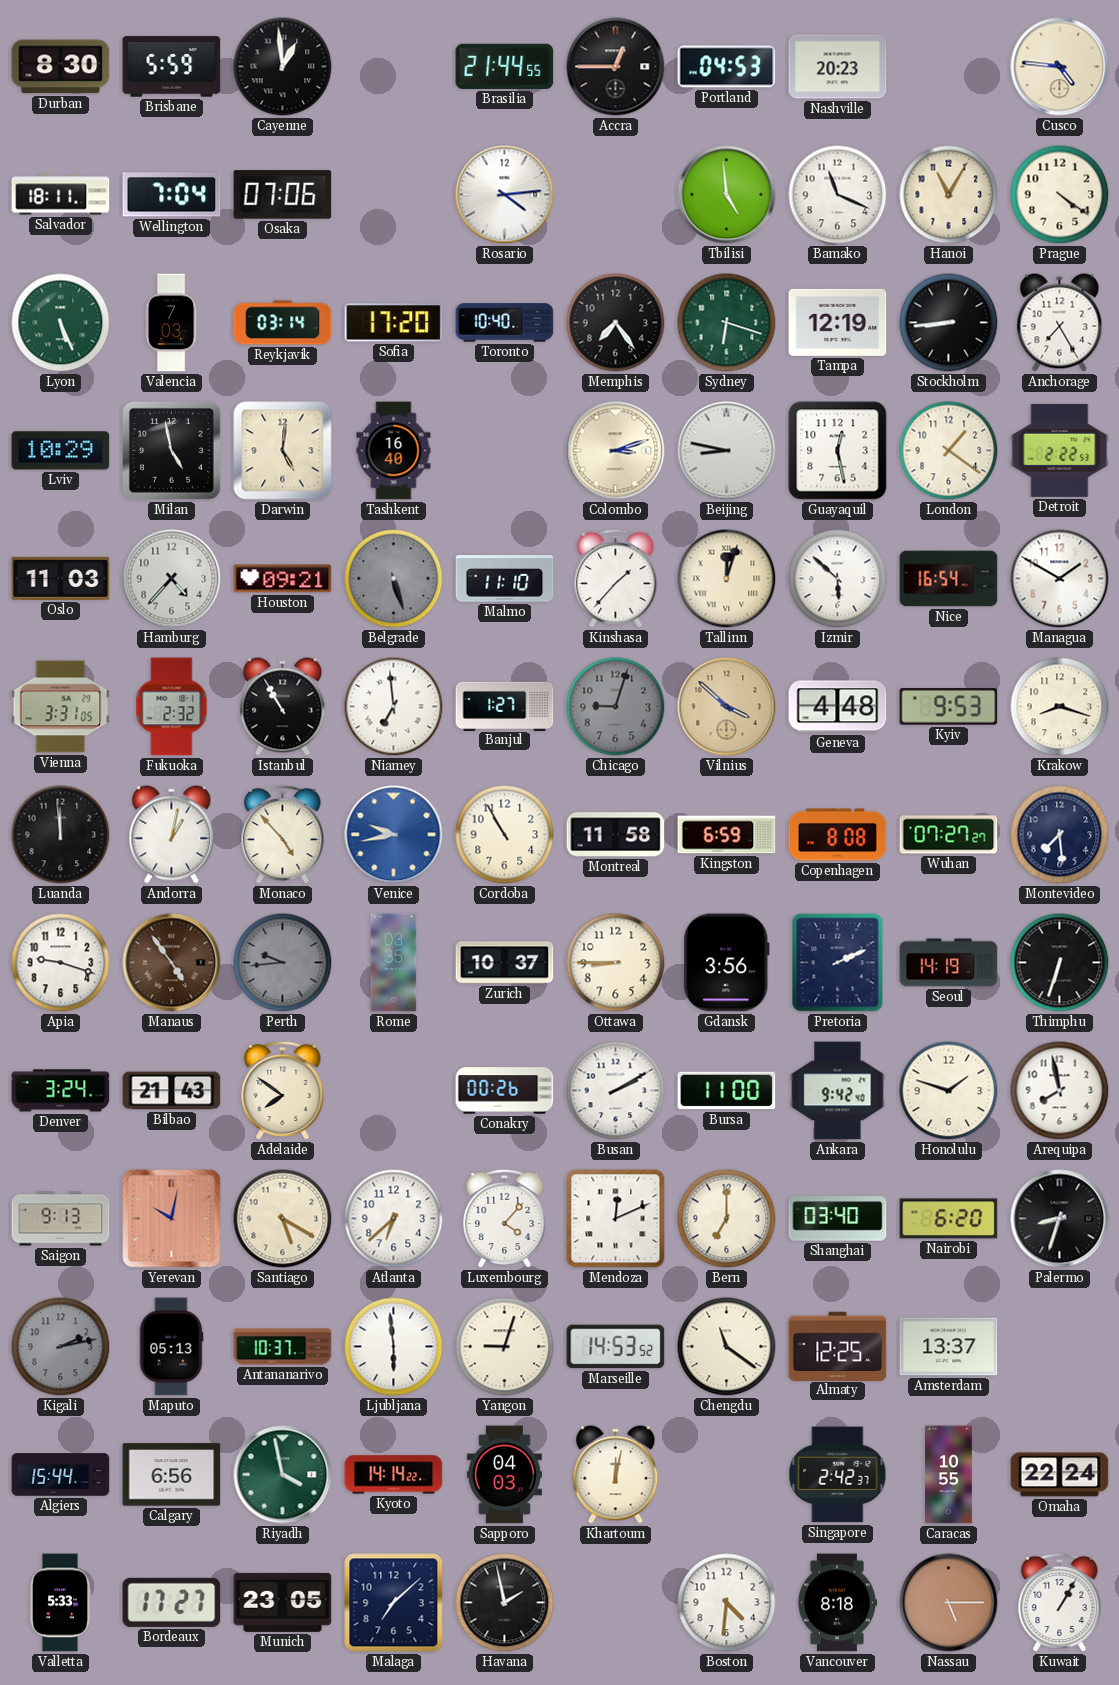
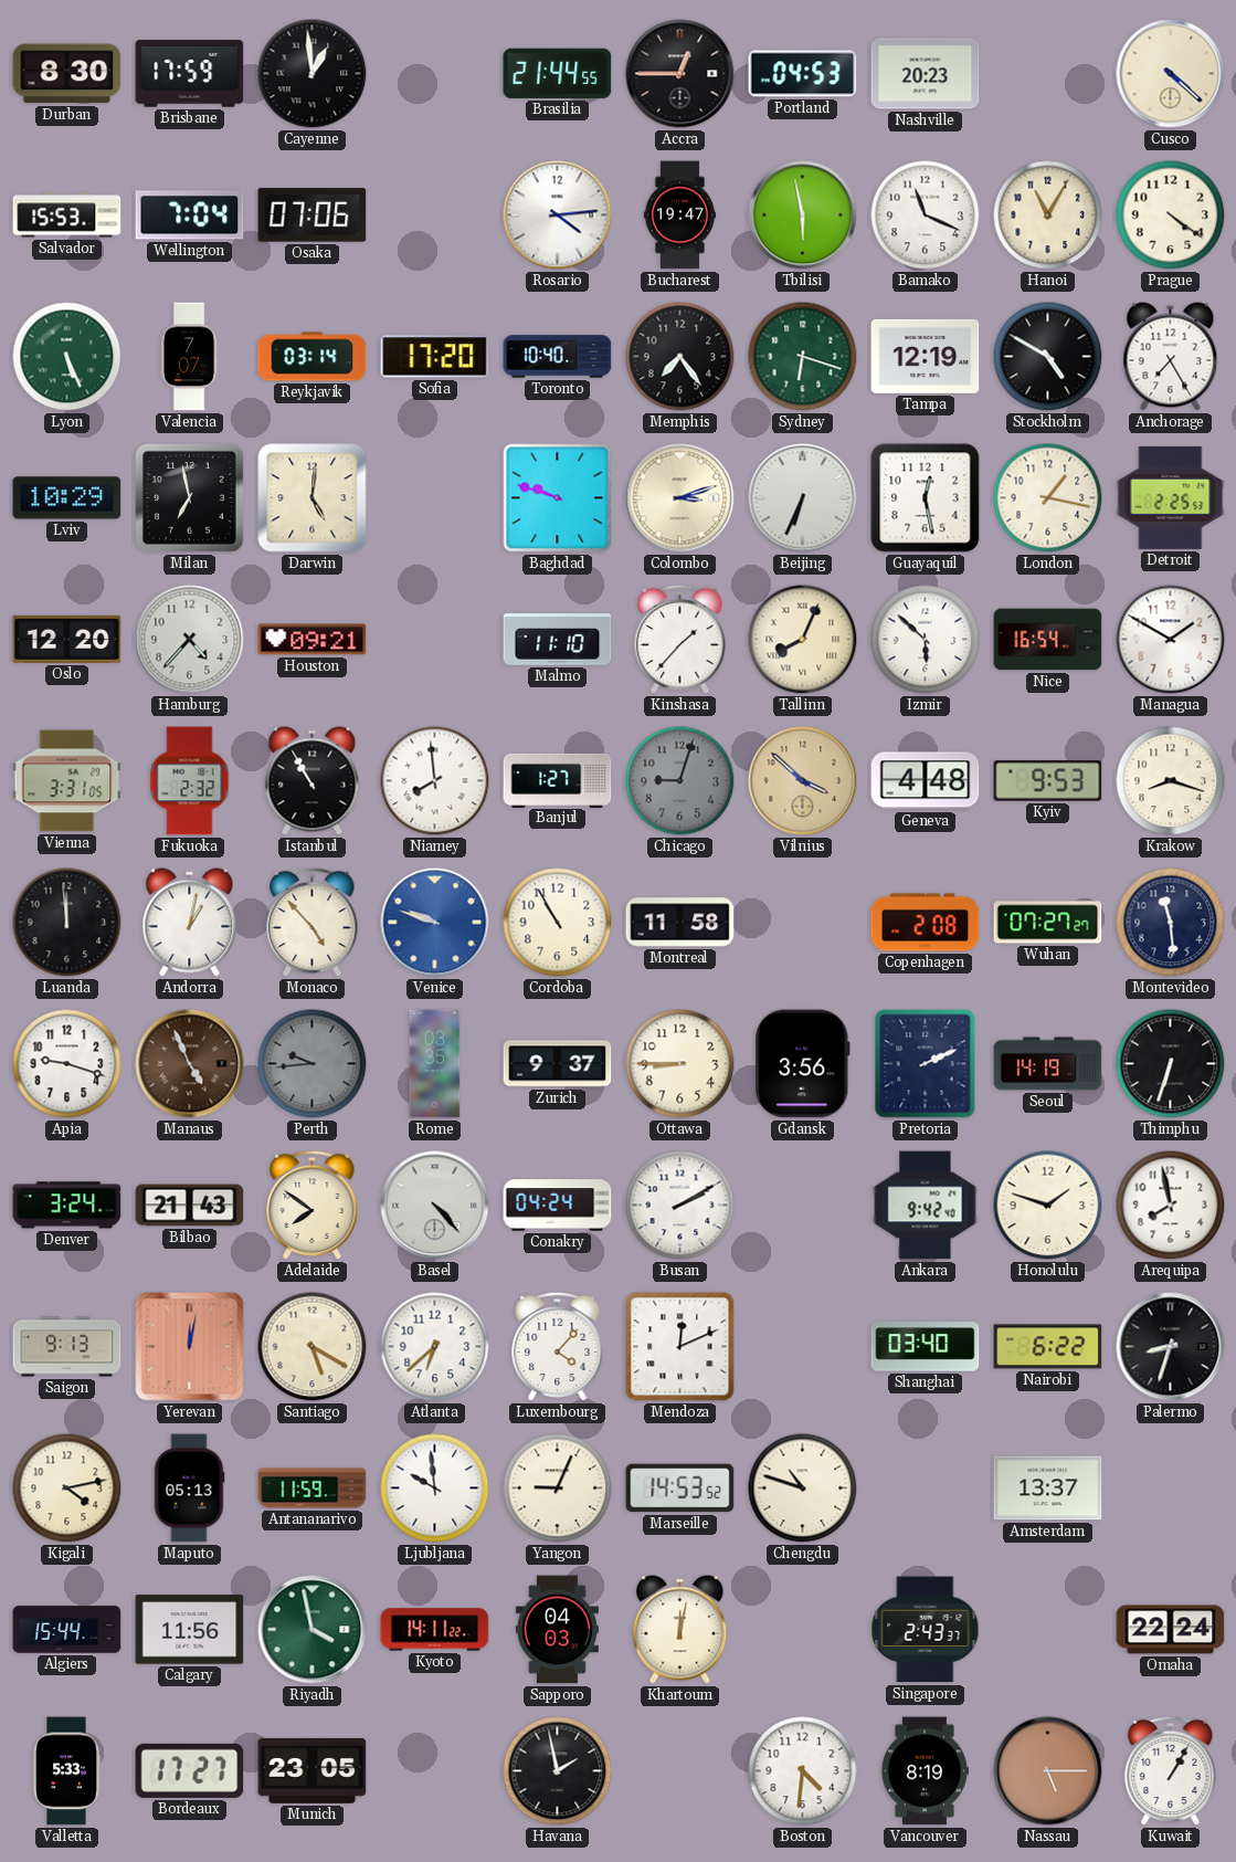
Brisbane: 5:59 -> 17:59
Cusco: 4:46 -> 4:22
Salvador: 18:11 -> 15:53
Bucharest: none -> 19:47
Tbilisi: 4:59 -> 5:58
Valencia: 7:03 -> 7:07
Stockholm: 8:44 -> 4:50
Milan: 4:58 -> 6:58
Tashkent: 16:40 -> none
Baghdad: none -> 9:48
Beijing: 8:47 -> 6:34
London: 1:21 -> 1:17
Detroit: 2:22 -> 2:25
Oslo: 11:03 -> 12:20
Belgrade: 5:27 -> none
Tallinn: 12:03 -> 8:04
Niamey: 6:59 -> 7:59
Venice: 9:43 -> 9:48
Kingston: 6:59 -> none
Copenhagen: 8:08 -> 2:08
Montevideo: 7:29 -> 11:29
Manaus: 4:54 -> 4:56
Zurich: 10:37 -> 9:37
Basel: none -> 4:23
Conakry: 00:26 -> 04:24
Bursa: 11:00 -> none
Yerevan: 10:02 -> 12:02
Bern: 7:00 -> none
Nairobi: 6:20 -> 6:22
Kigali: 2:13 -> 4:13
Kigali dial: grey -> cream
Antananarivo: 10:37 -> 11:59
Ljubljana: 5:59 -> 9:59
Yangon: 9:03 -> 9:04
Chengdu: 11:21 -> 10:48
Almaty: 12:25 -> none
Calgary: 6:56 -> 11:56
Kyoto: 14:14 -> 14:11
Singapore: 2:42 -> 2:43
Caracas: 10:55 -> none
Malaga: 7:08 -> none
Vancouver: 8:18 -> 8:19
